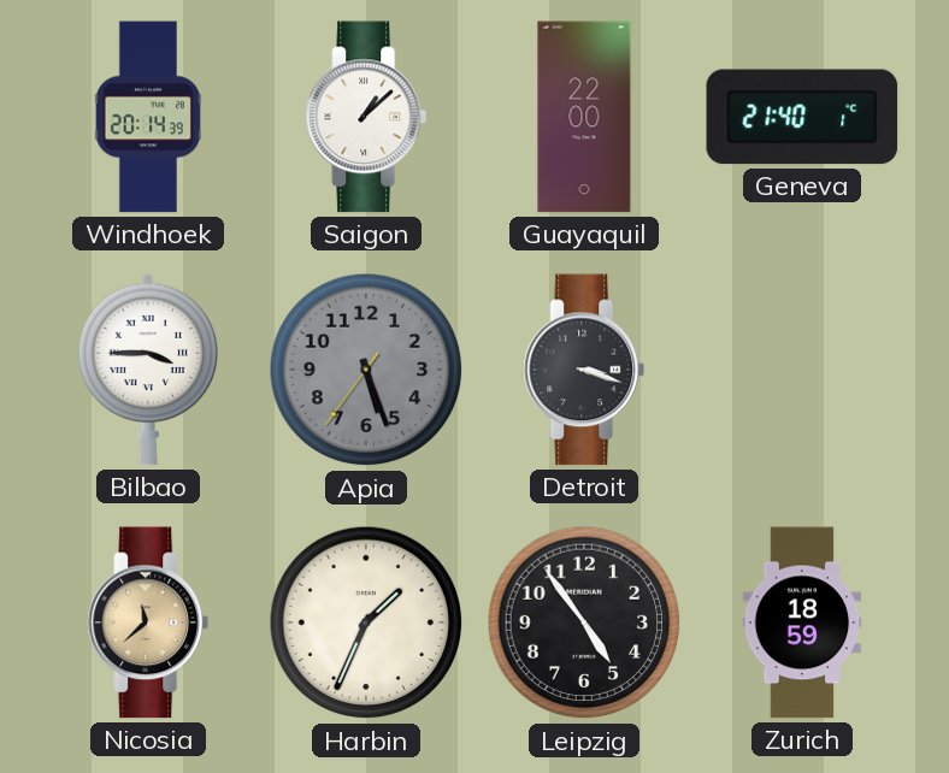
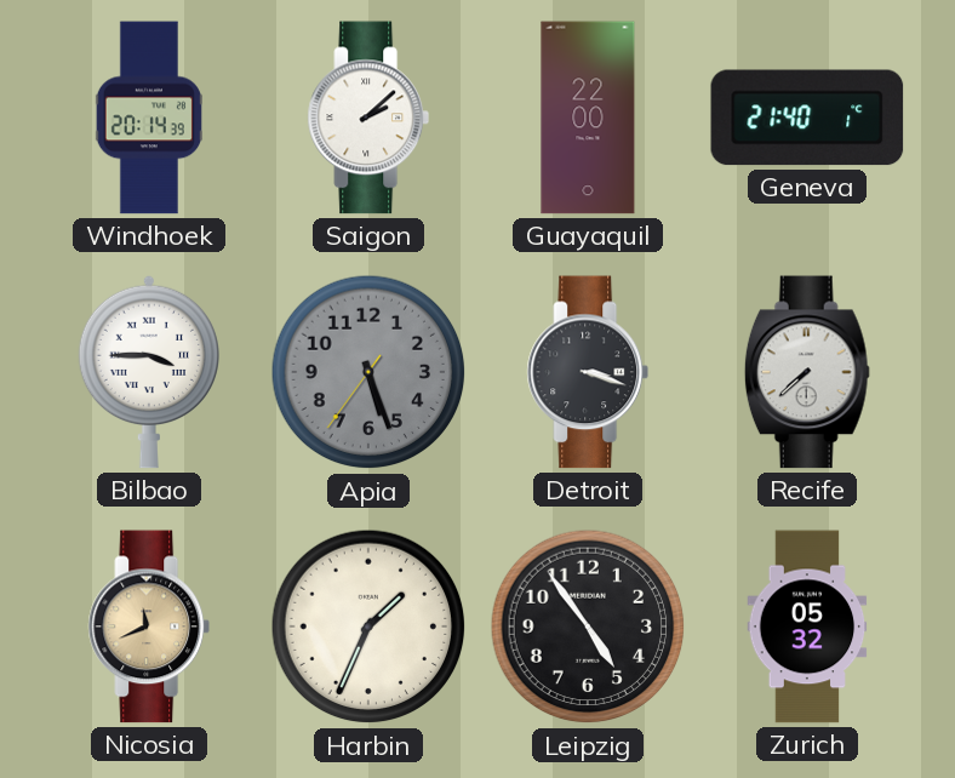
Saigon: 1:08 -> 2:08
Recife: none -> 7:38
Nicosia: 11:38 -> 11:41
Zurich: 18:59 -> 05:32
